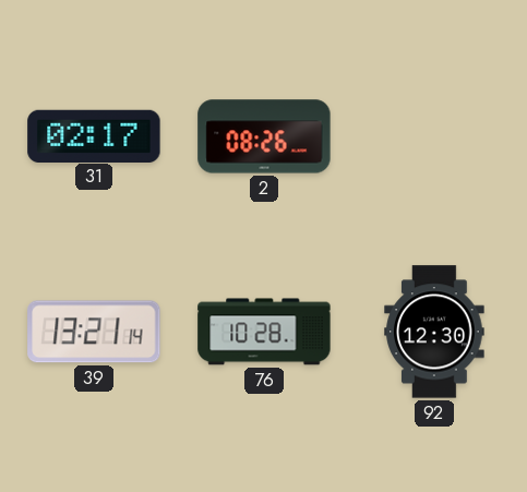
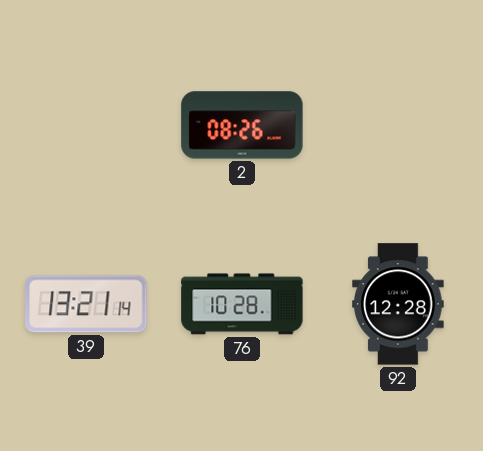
31: 02:17 -> none
92: 12:30 -> 12:28
